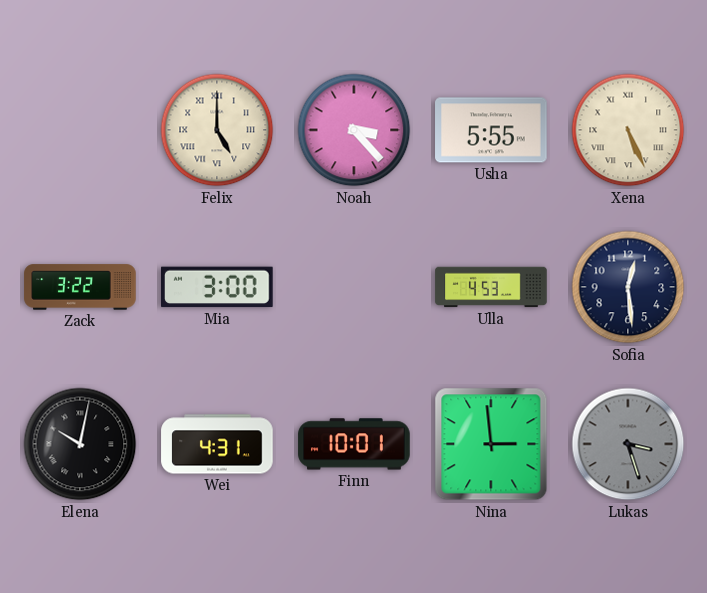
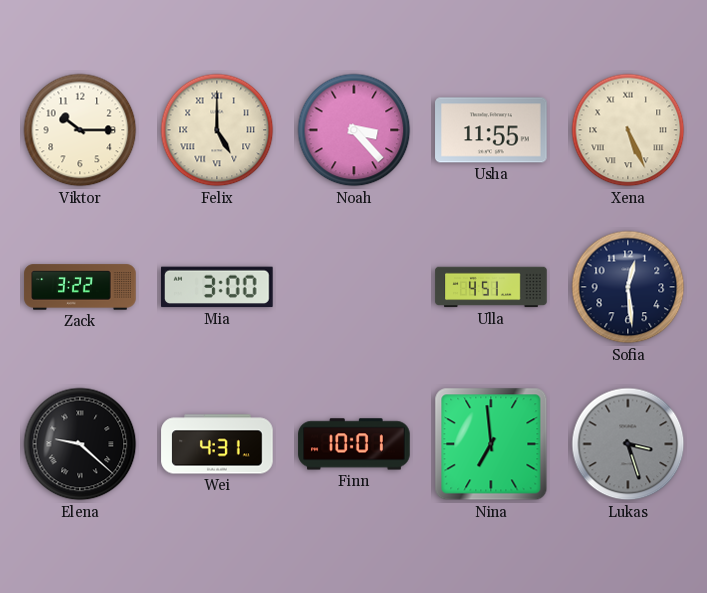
Viktor: none -> 10:15
Usha: 5:55 -> 11:55
Ulla: 4:53 -> 4:51
Elena: 10:02 -> 9:22
Nina: 2:59 -> 6:59
